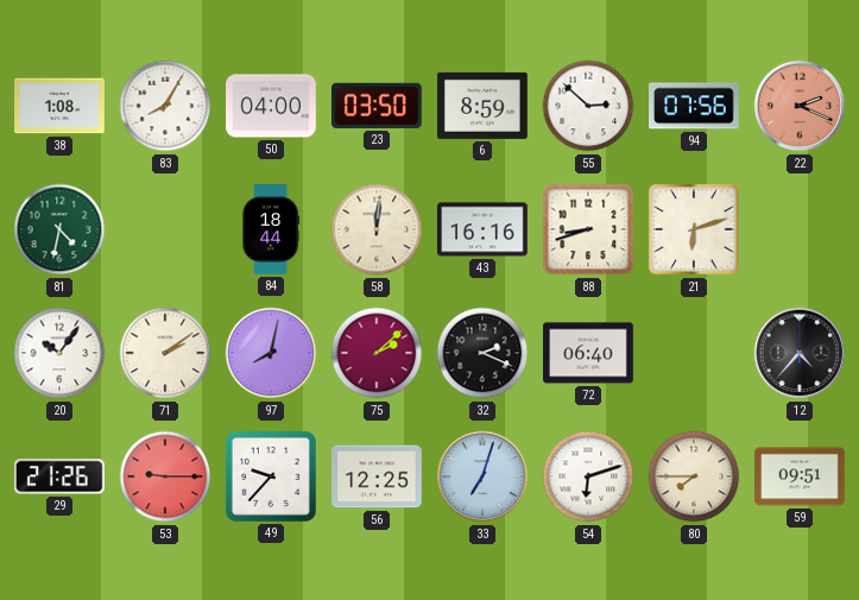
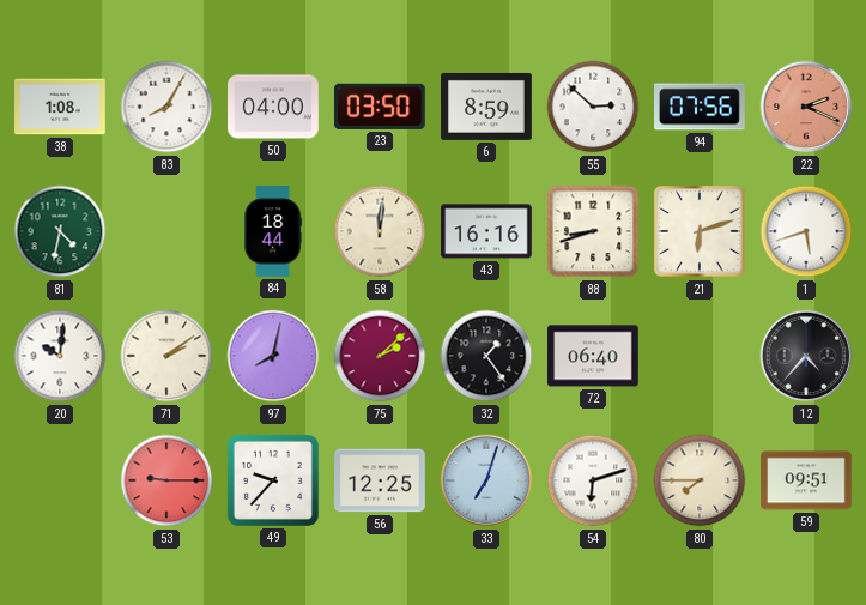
1: none -> 5:42
20: 10:06 -> 10:01
32: 2:19 -> 1:24
29: 21:26 -> none
